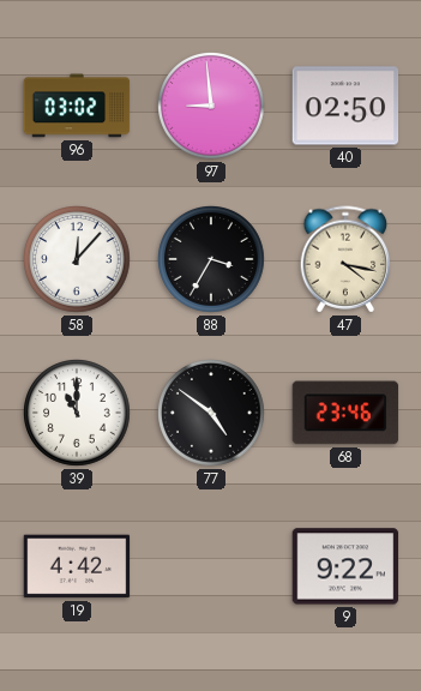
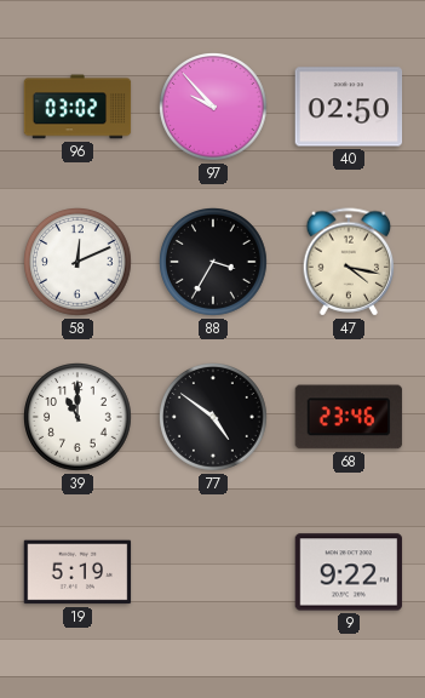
97: 8:59 -> 9:53
58: 12:07 -> 12:11
19: 4:42 -> 5:19
